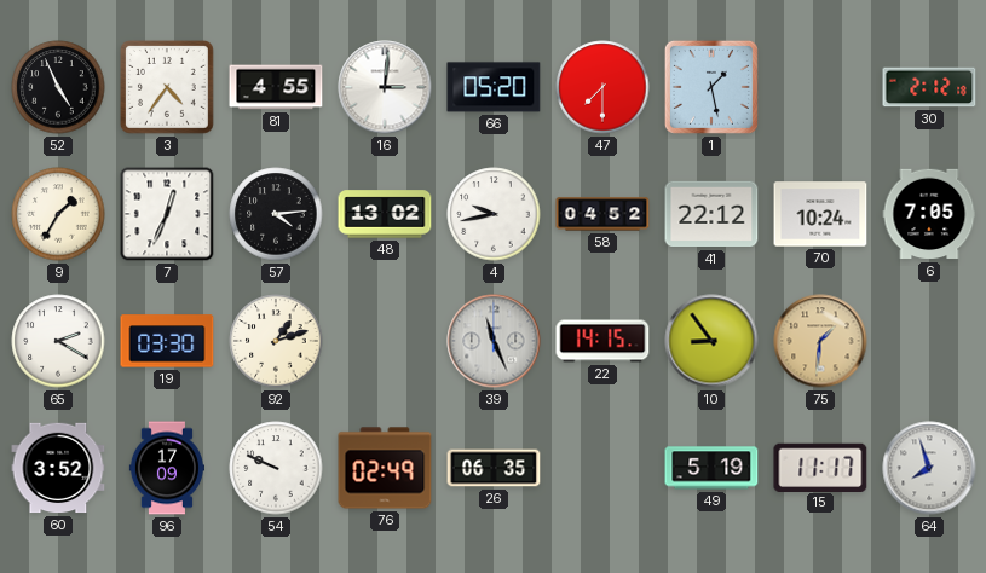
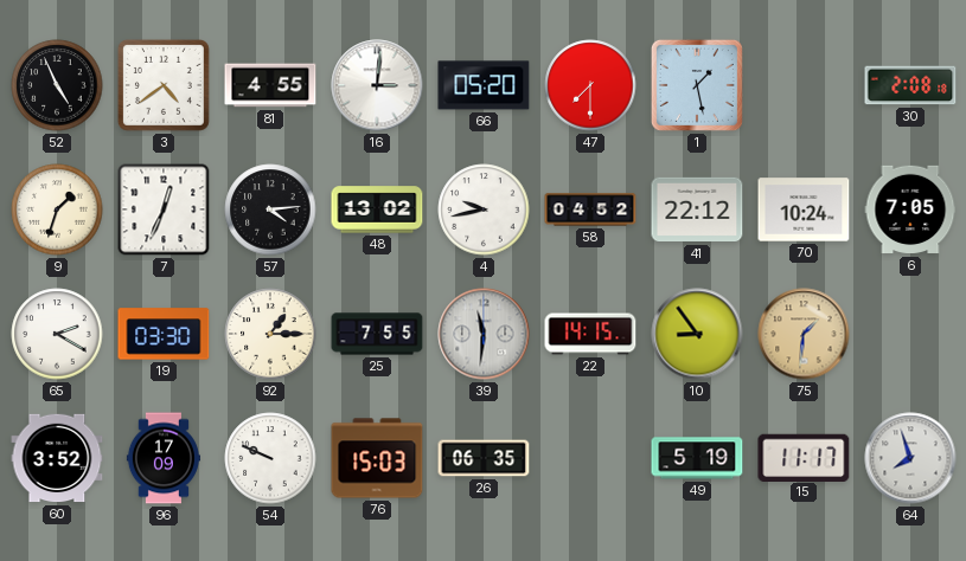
3: 4:36 -> 4:39
30: 2:12 -> 2:08
9: 1:35 -> 1:33
92: 1:12 -> 1:15
25: none -> 7:55
39: 11:26 -> 11:31
76: 02:49 -> 15:03
